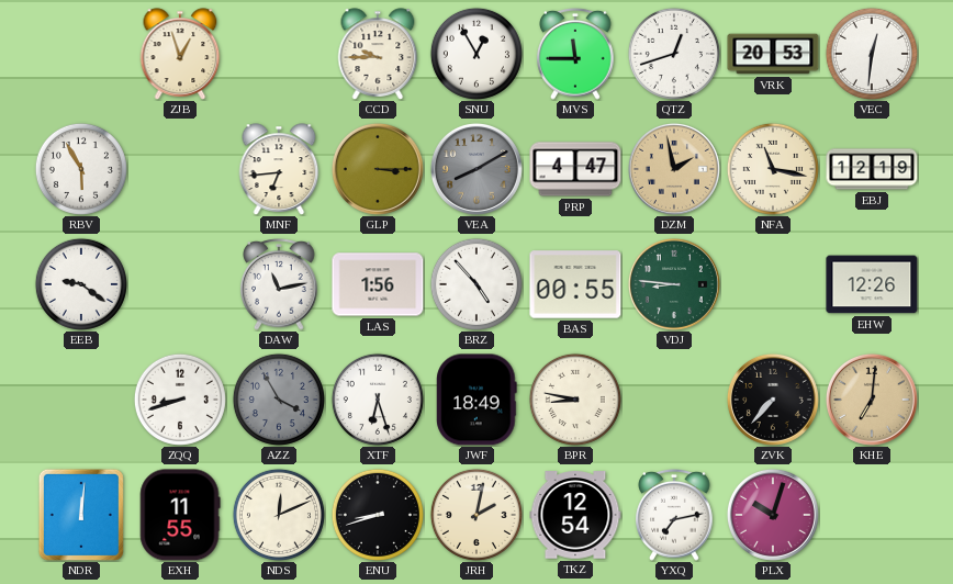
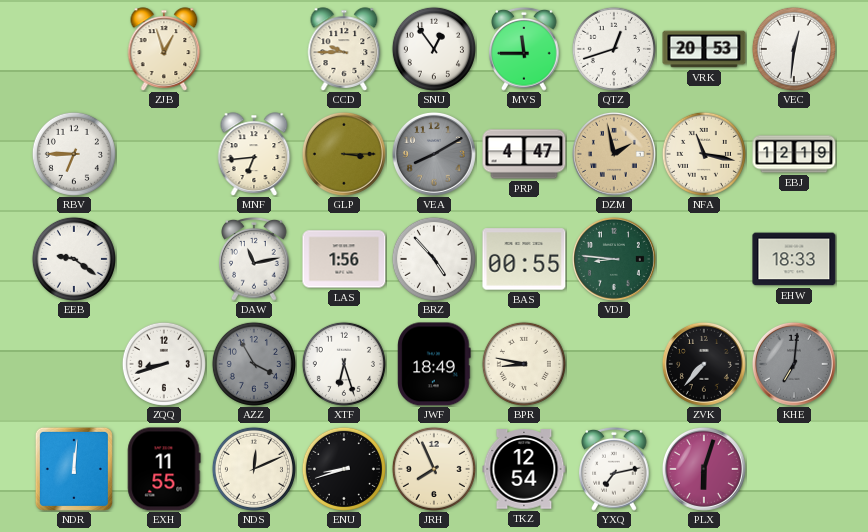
SNU: 12:55 -> 12:54
RBV: 5:55 -> 6:45
EHW: 12:26 -> 18:33
KHE dial: champagne -> grey
JRH: 2:02 -> 7:56
PLX: 10:03 -> 6:03
